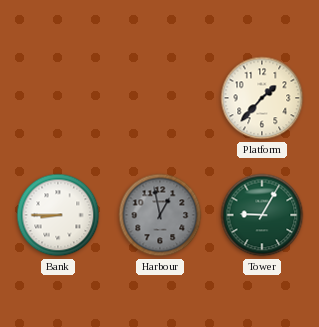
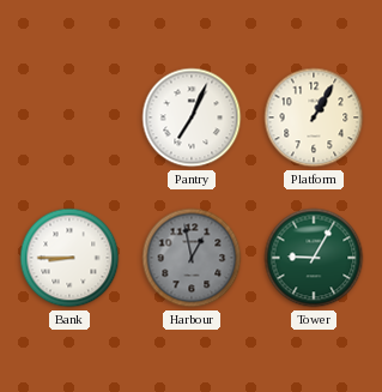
Pantry: none -> 7:04
Platform: 1:37 -> 1:05
